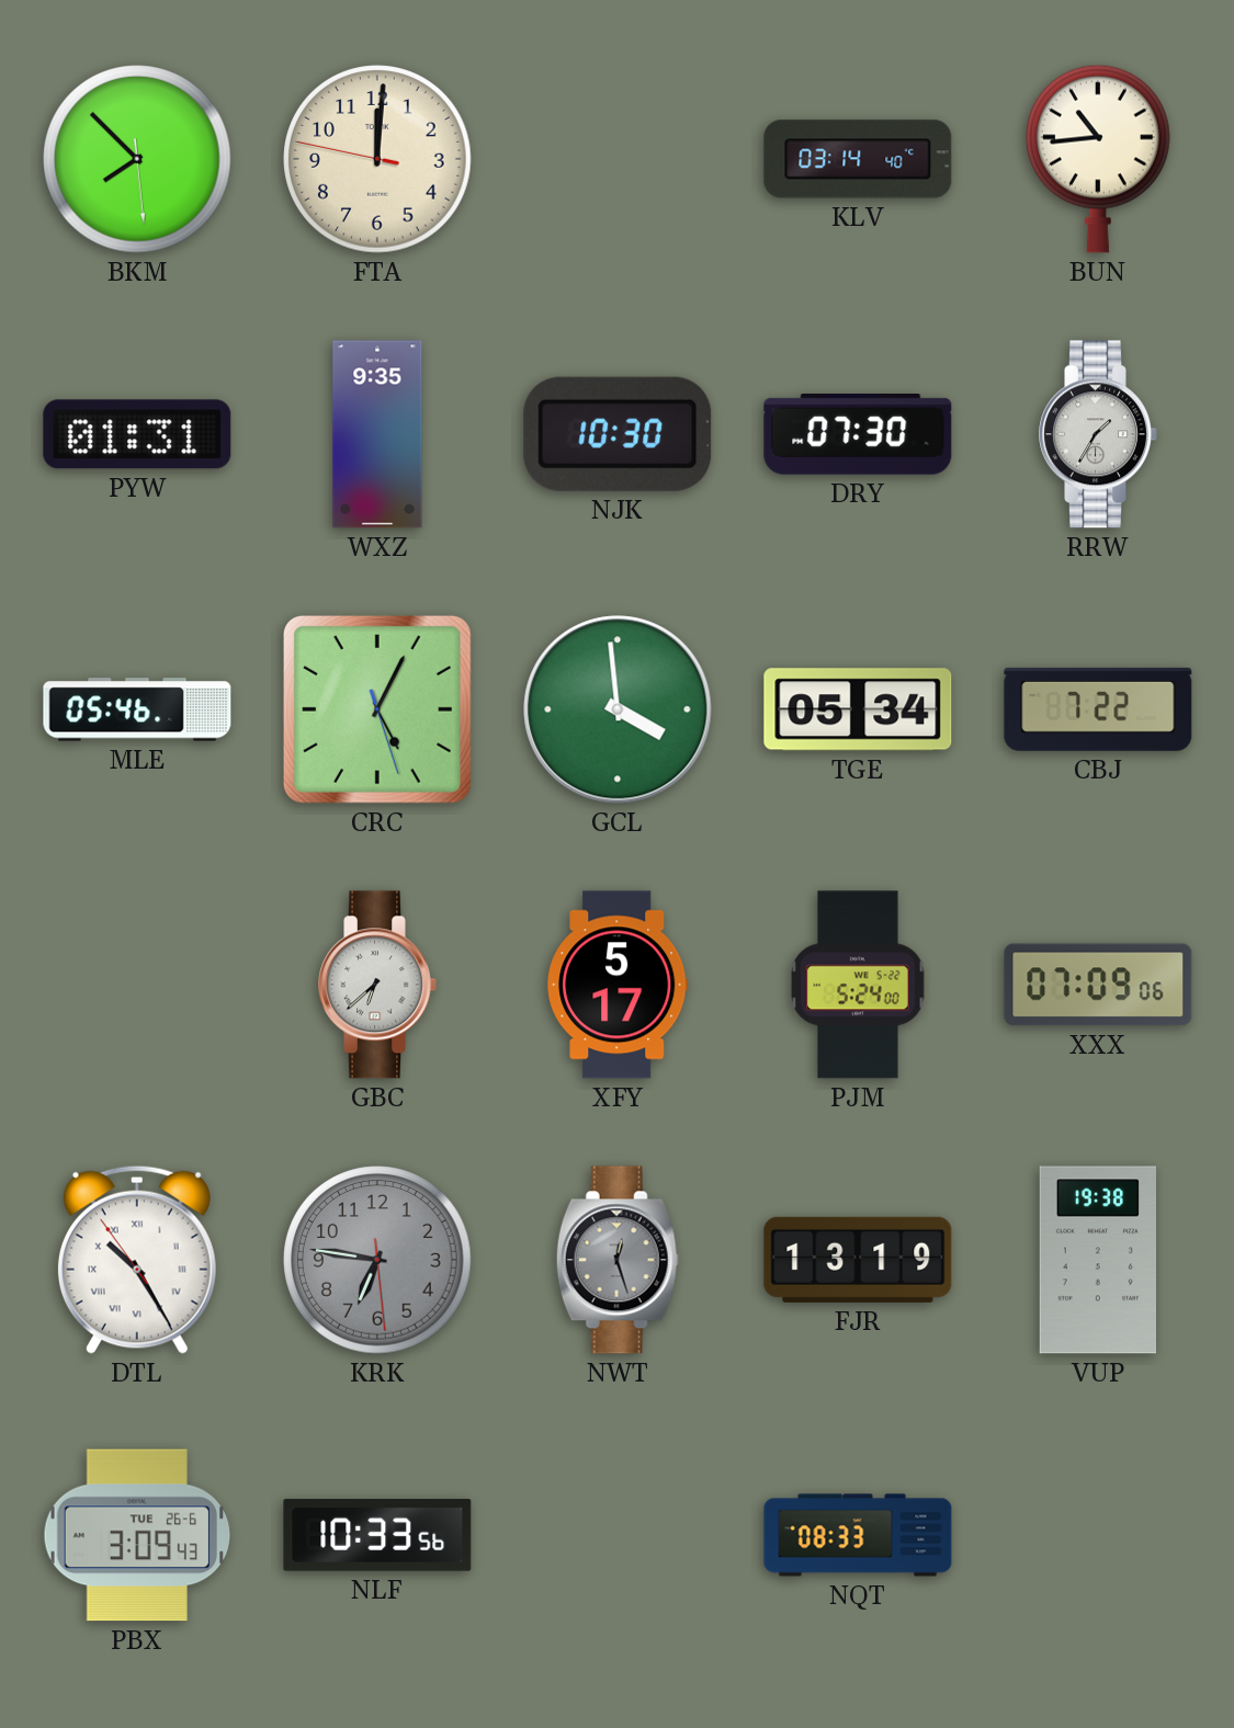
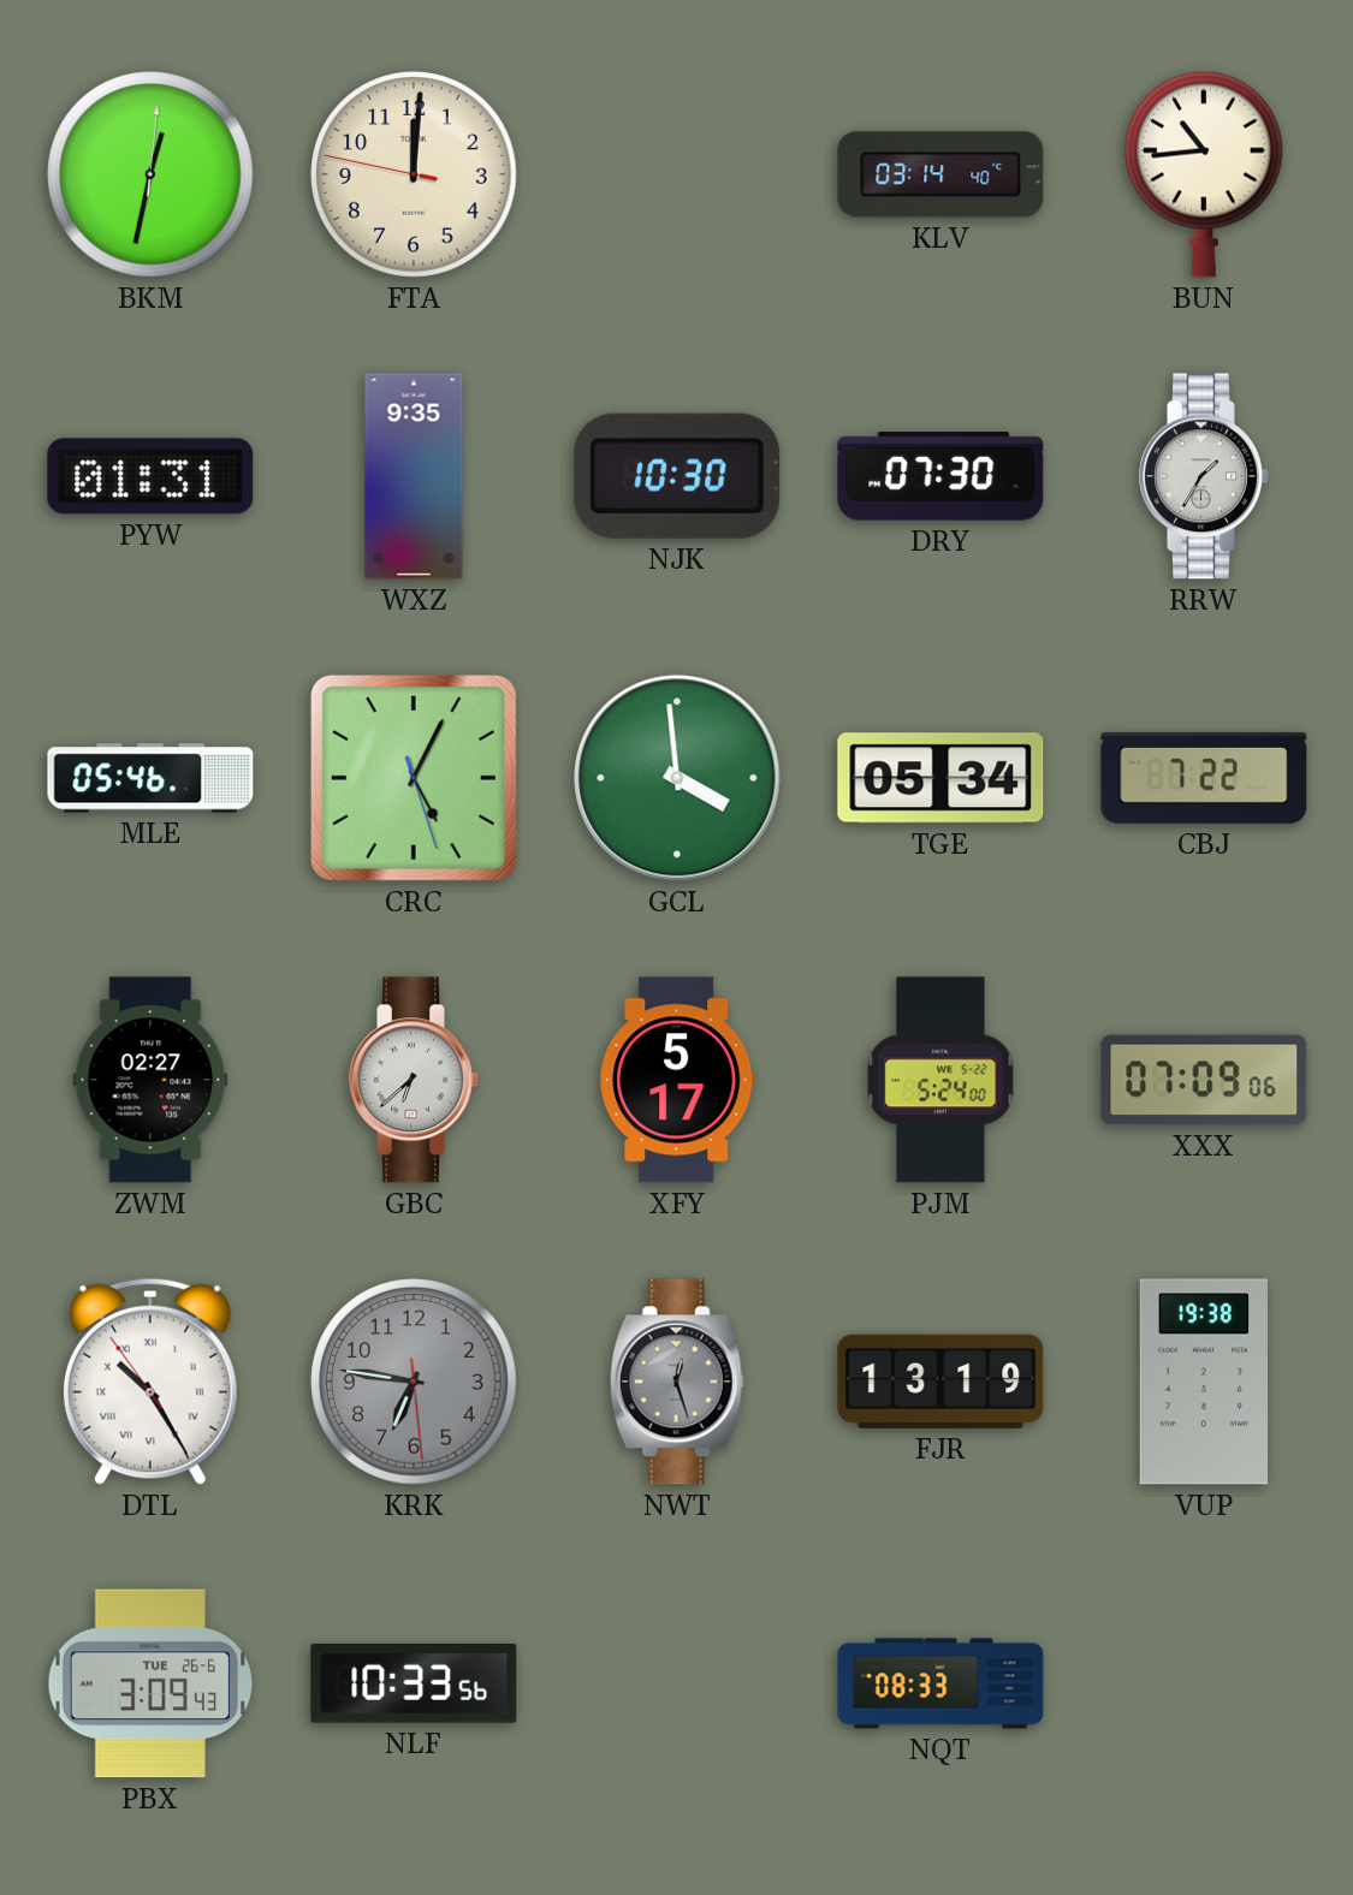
BKM: 7:52 -> 12:32
ZWM: none -> 02:27
